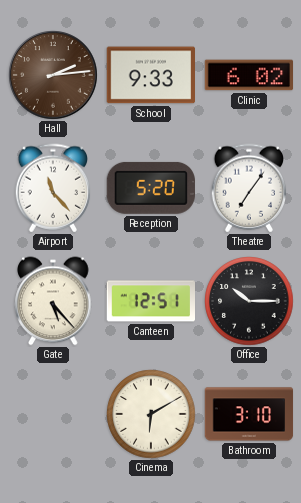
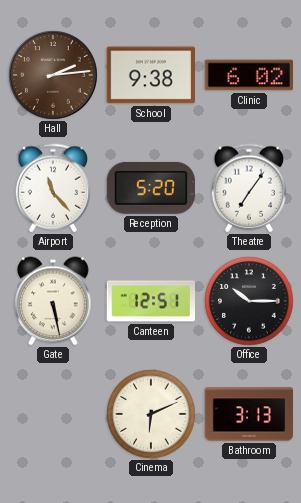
School: 9:33 -> 9:38
Gate: 5:23 -> 5:28
Cinema: 6:10 -> 6:11
Bathroom: 3:10 -> 3:13
